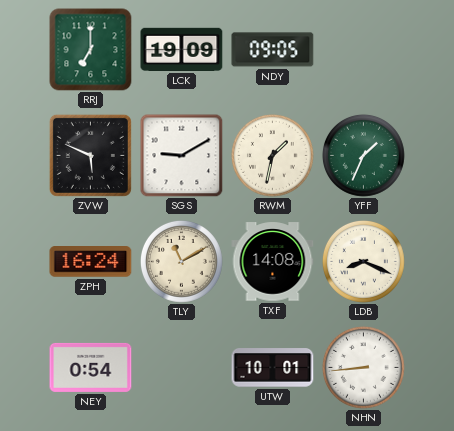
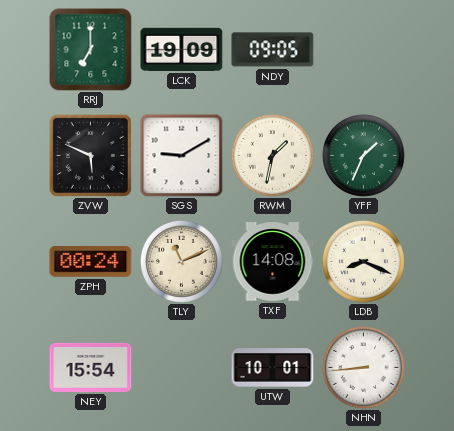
ZPH: 16:24 -> 00:24
TLY: 11:10 -> 11:11
NEY: 0:54 -> 15:54
